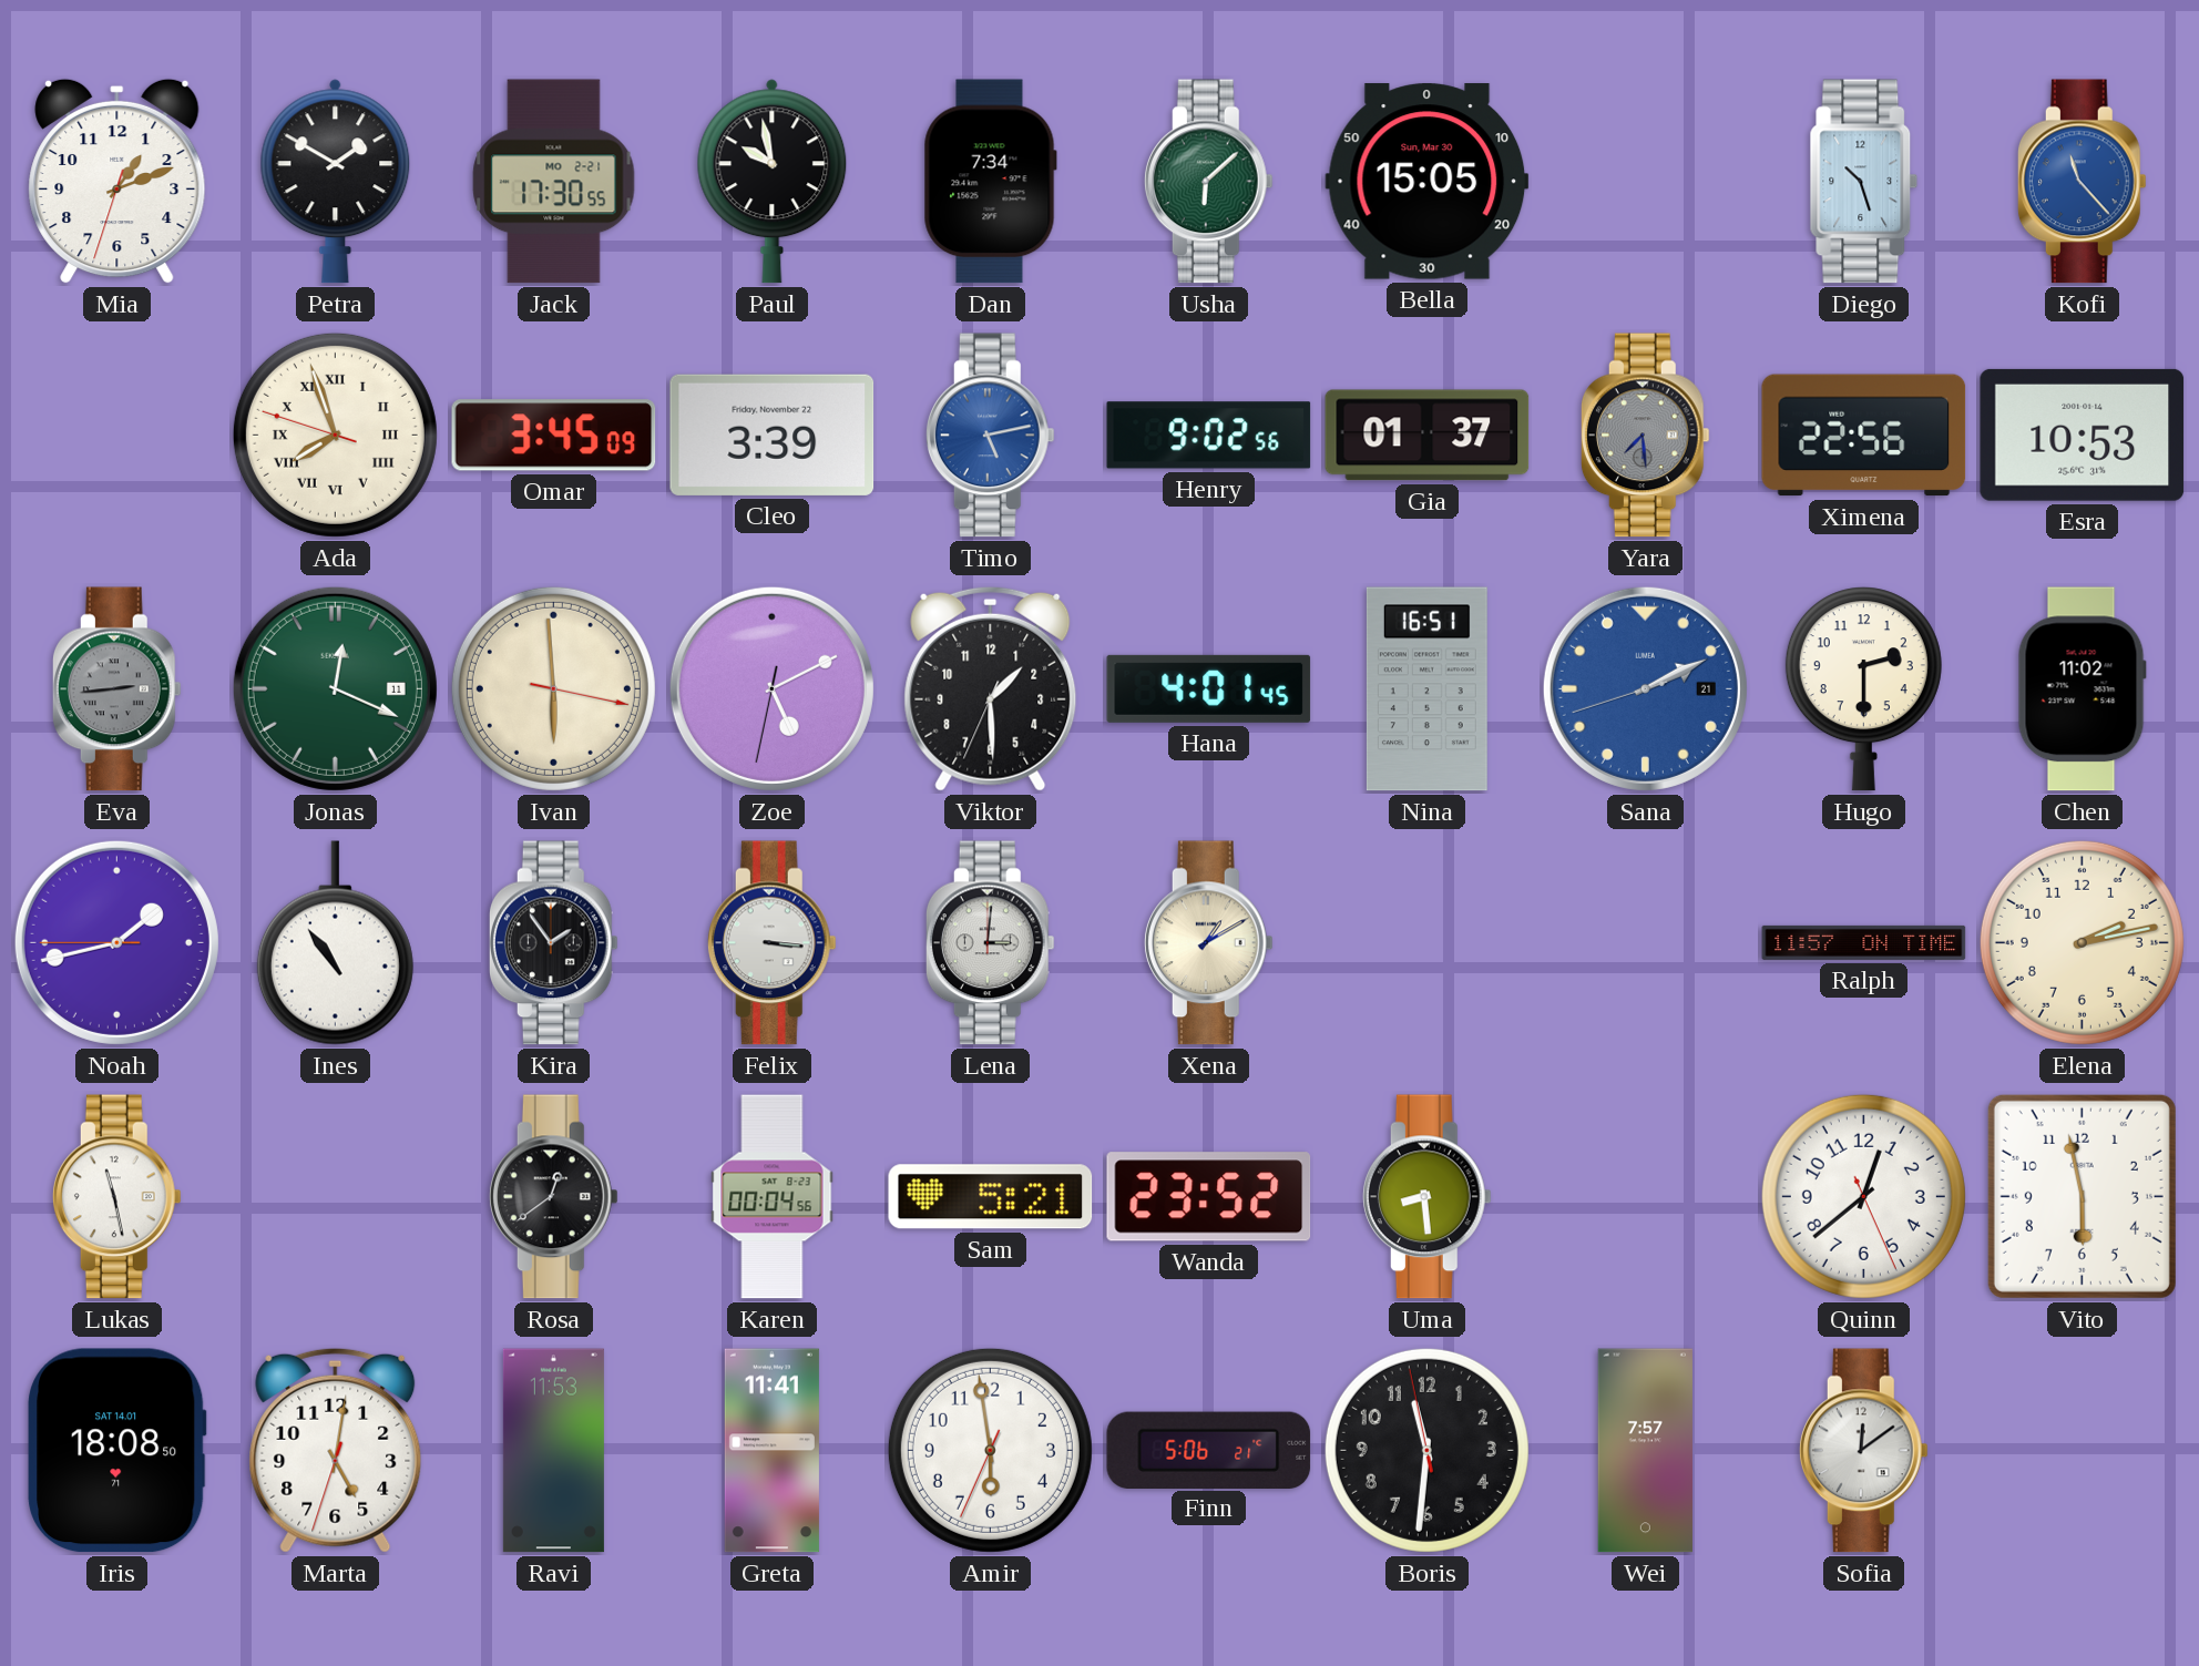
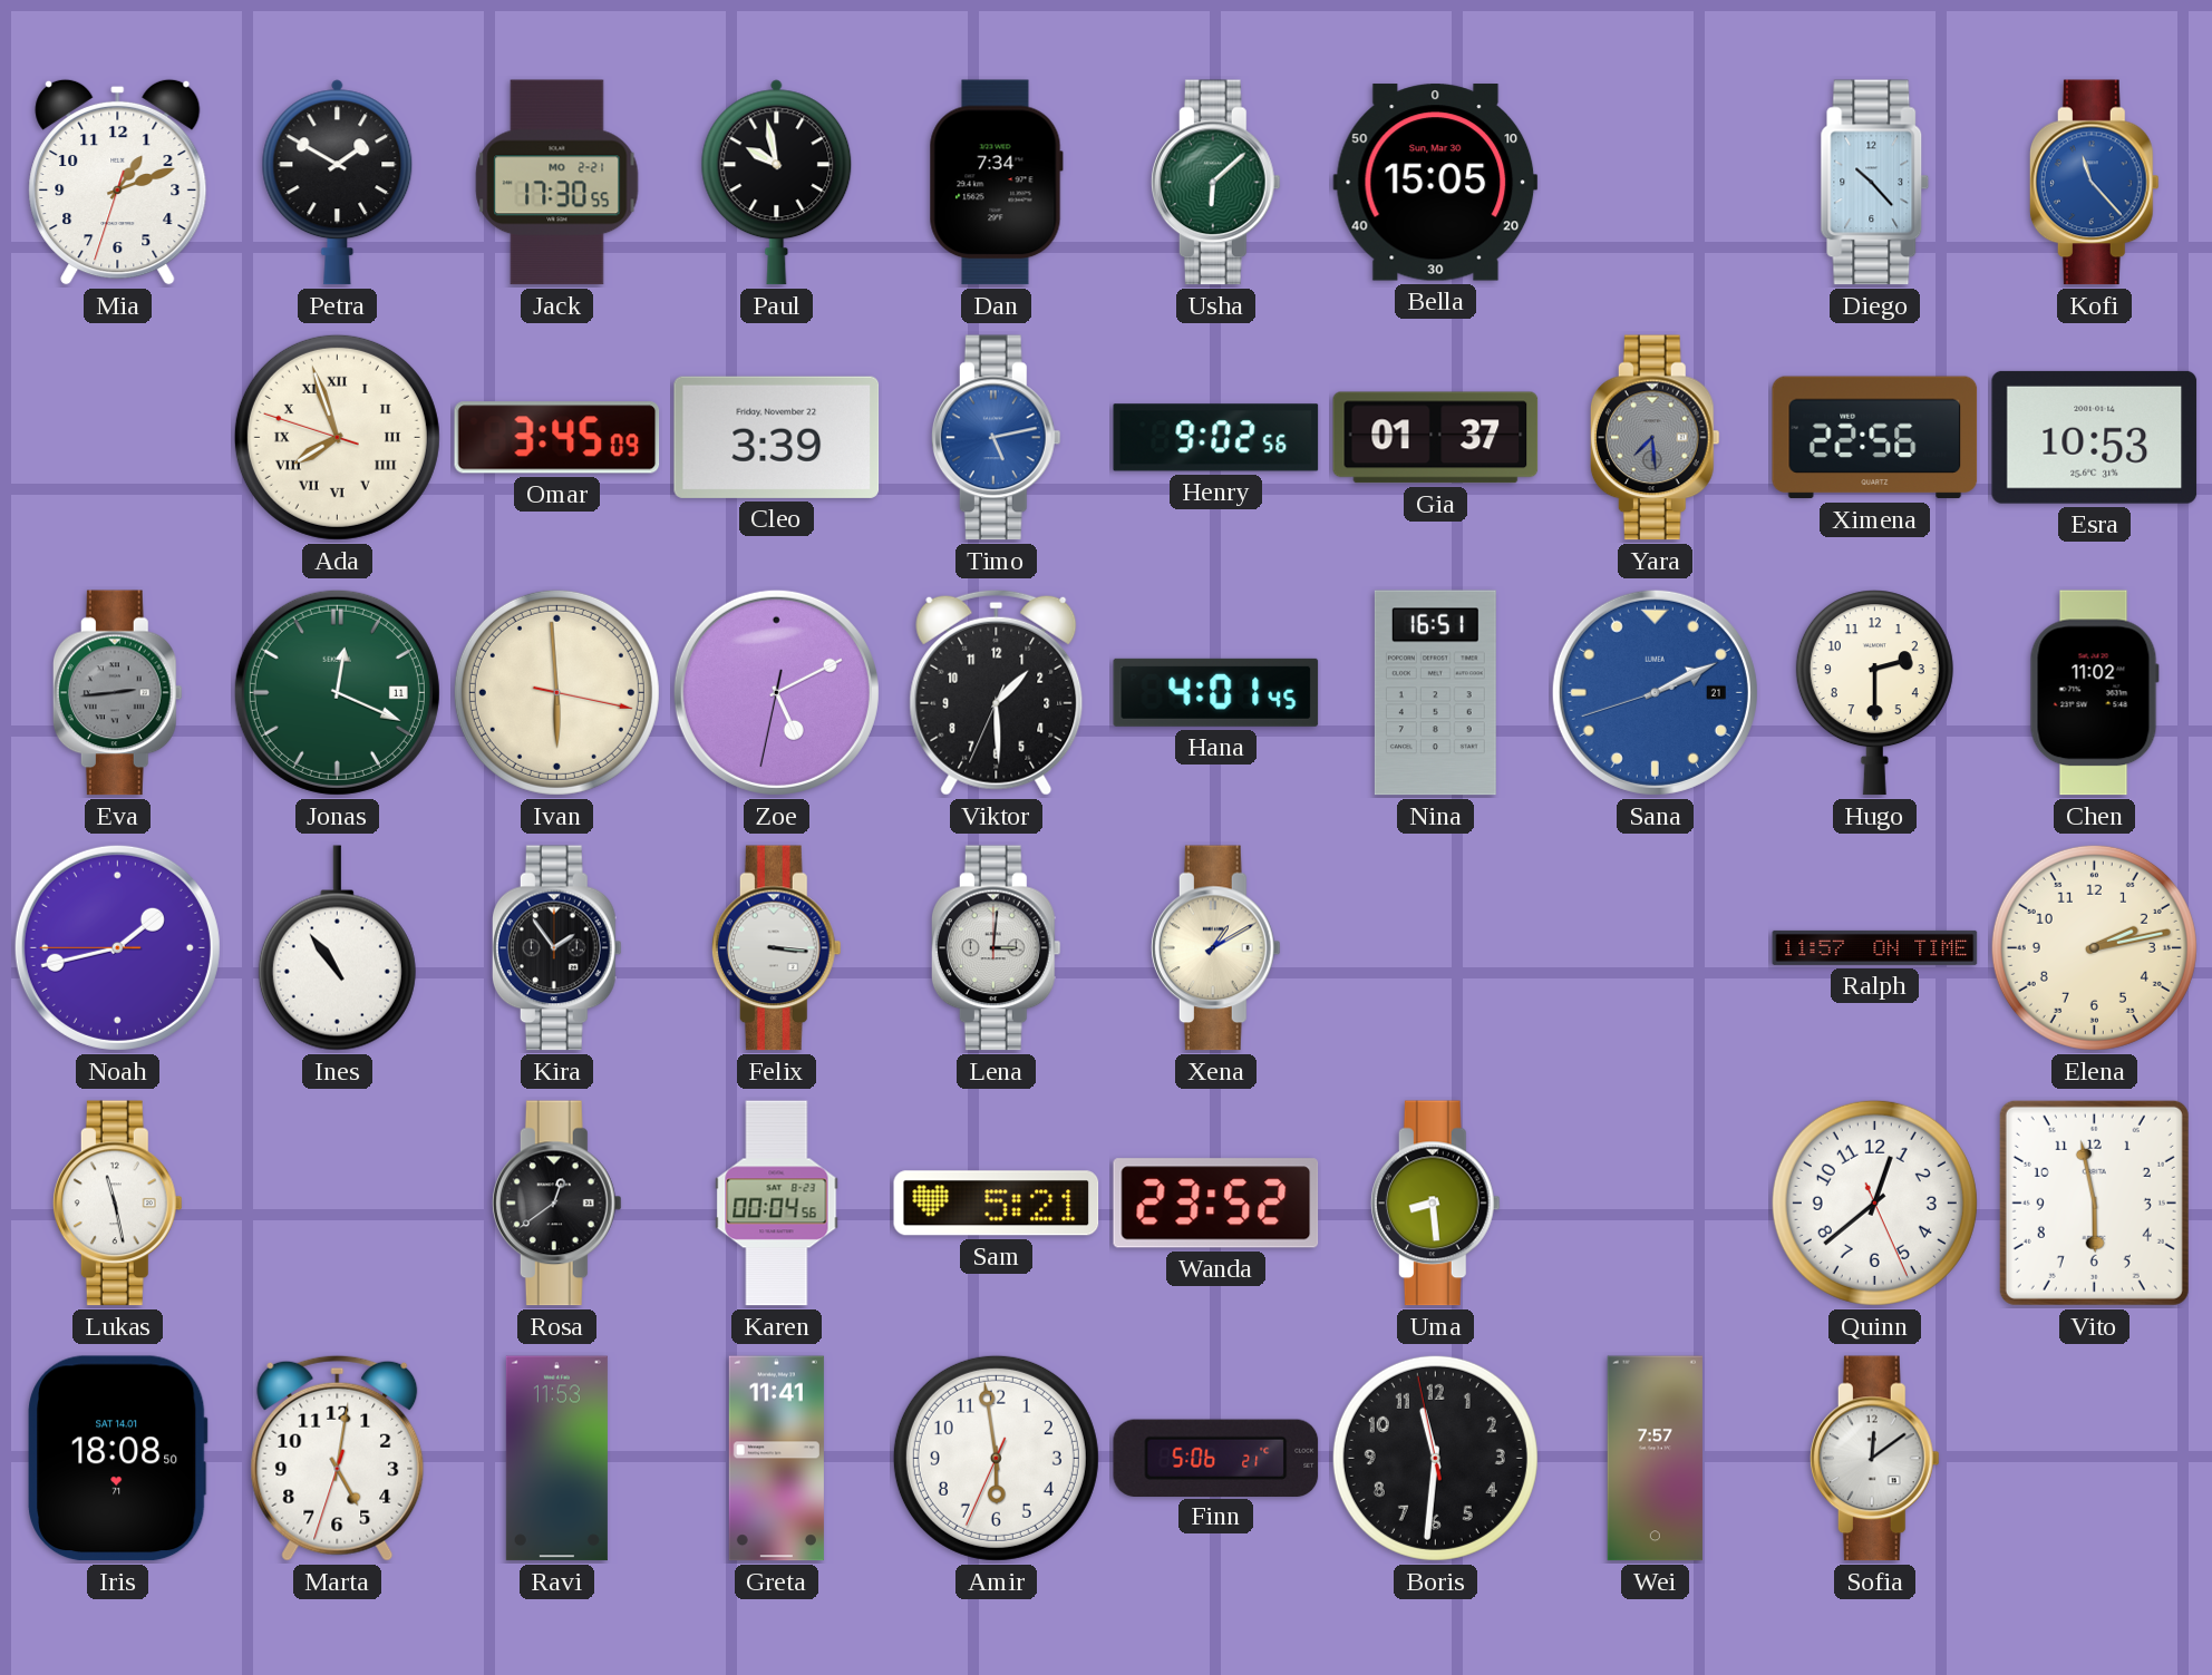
Diego: 10:27 -> 10:23
